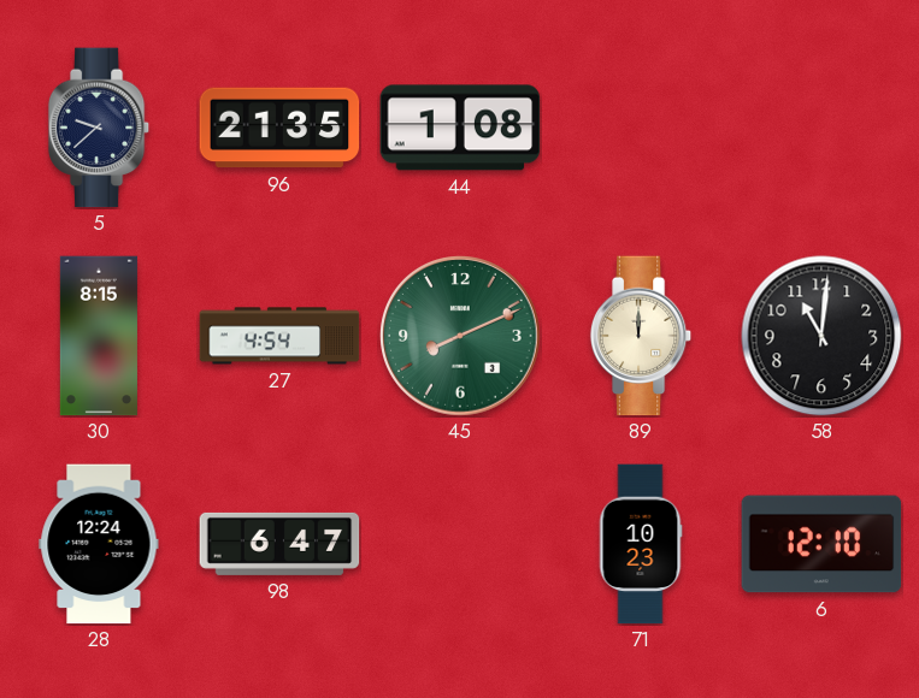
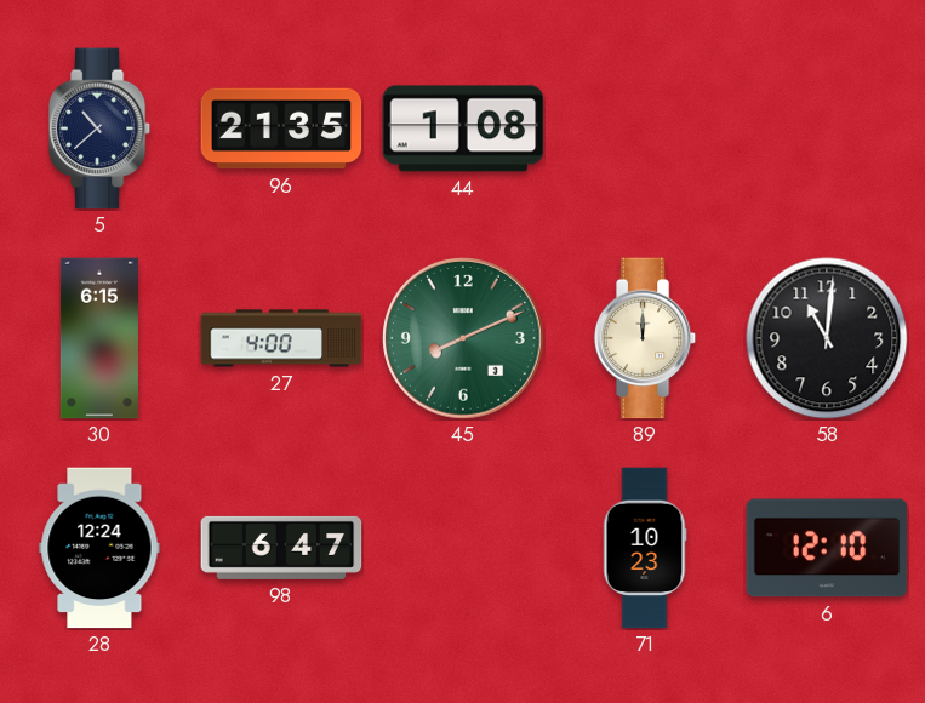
5: 9:38 -> 10:38
30: 8:15 -> 6:15
27: 4:54 -> 4:00
